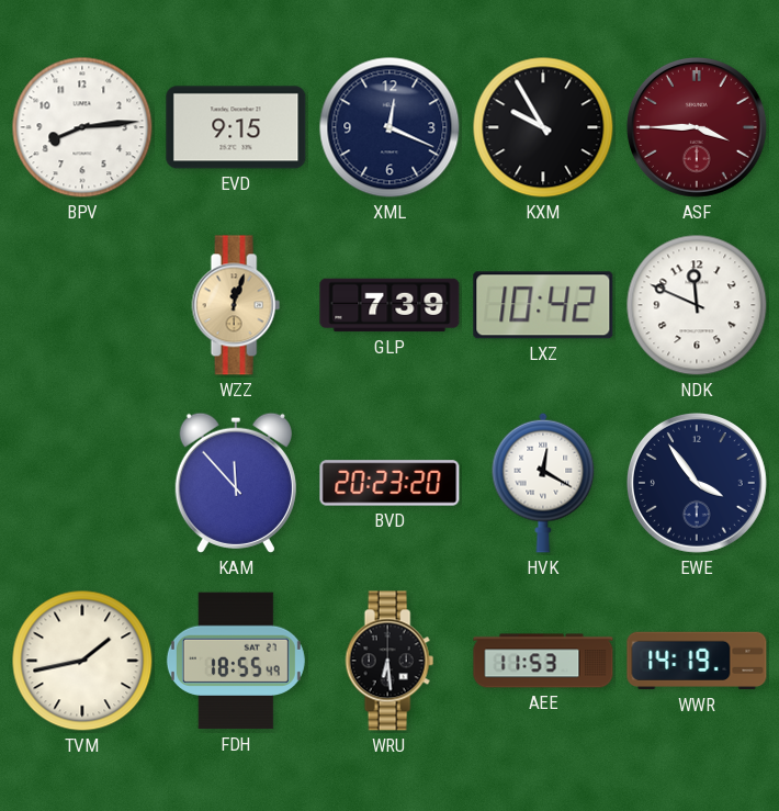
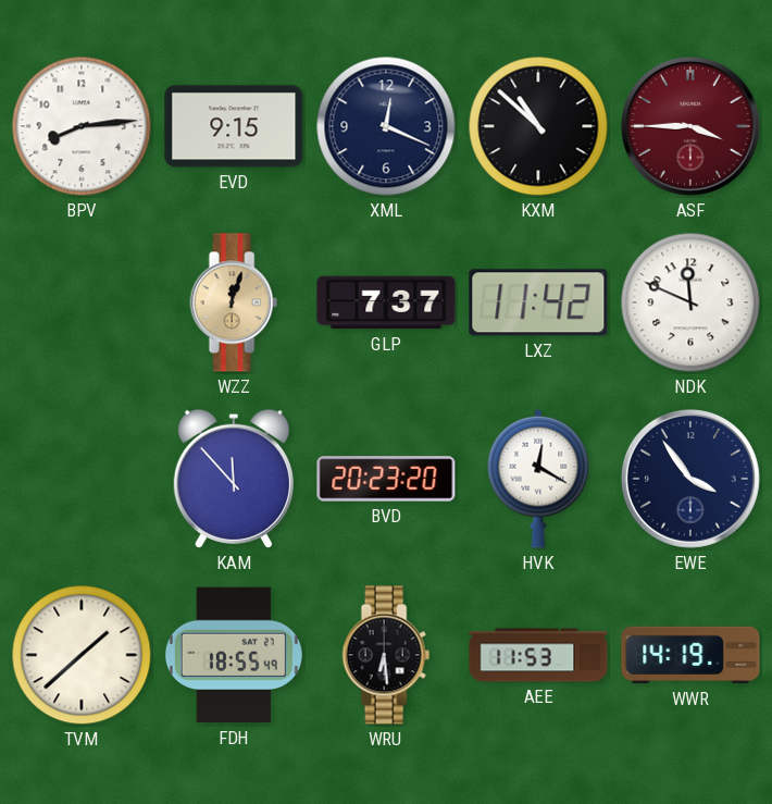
KXM: 9:55 -> 10:52
GLP: 7:39 -> 7:37
LXZ: 10:42 -> 11:42
TVM: 1:43 -> 1:38
